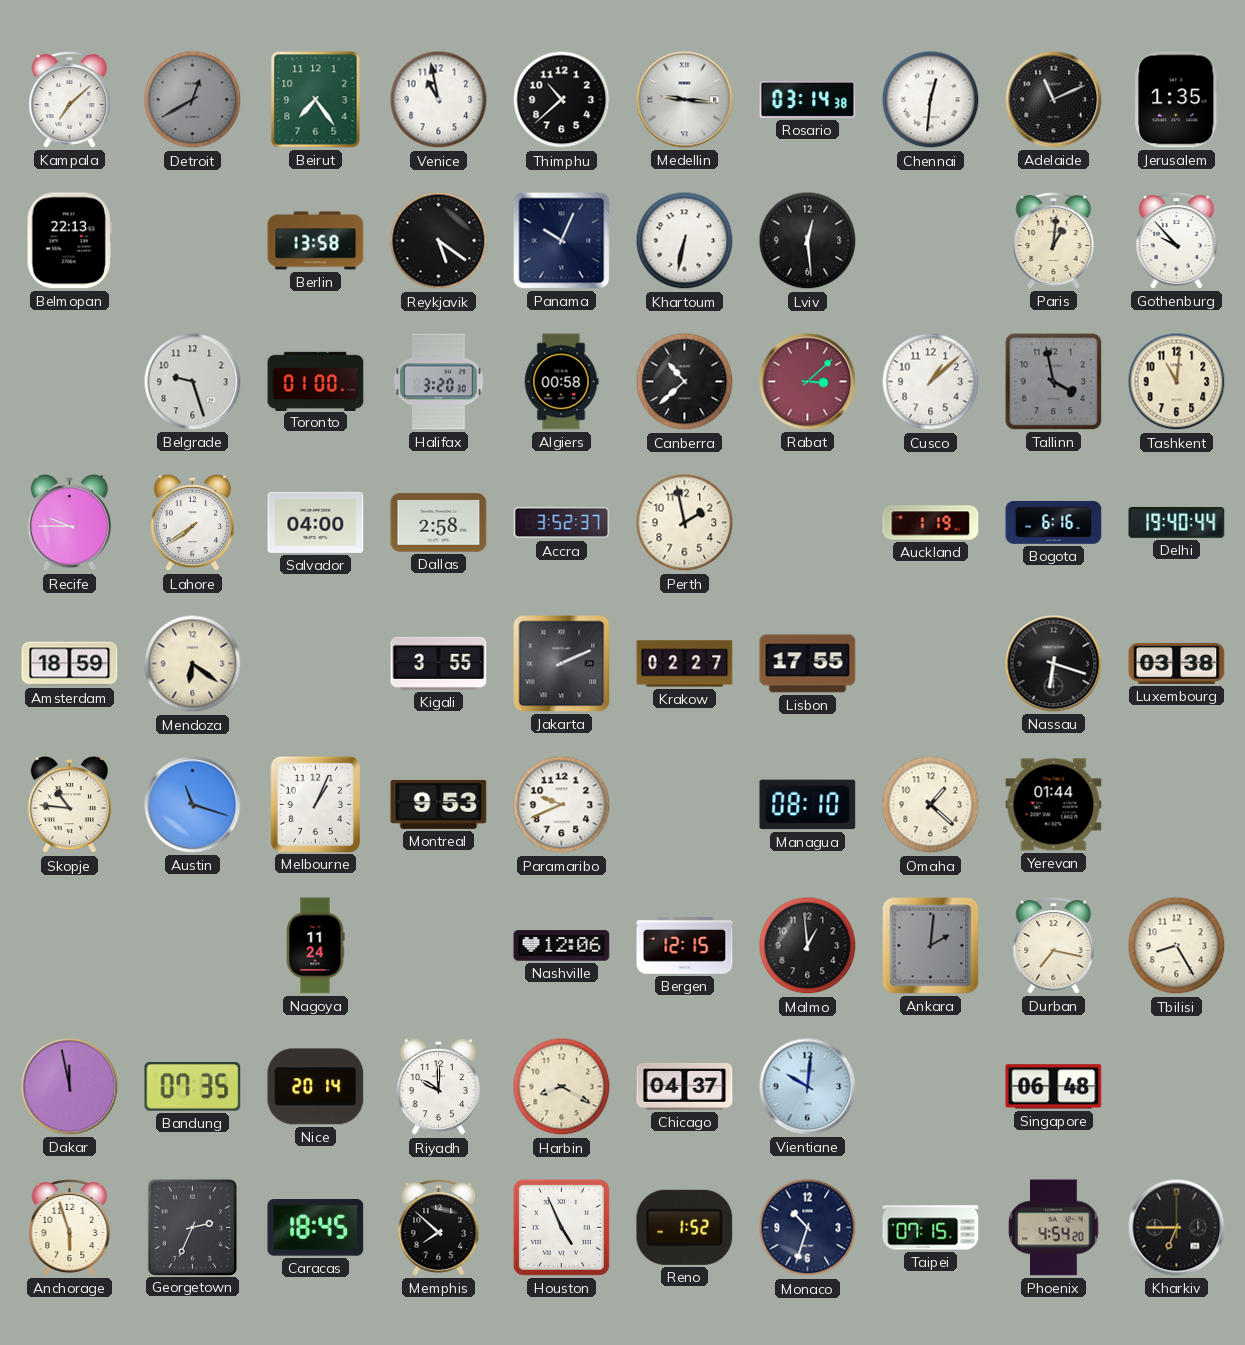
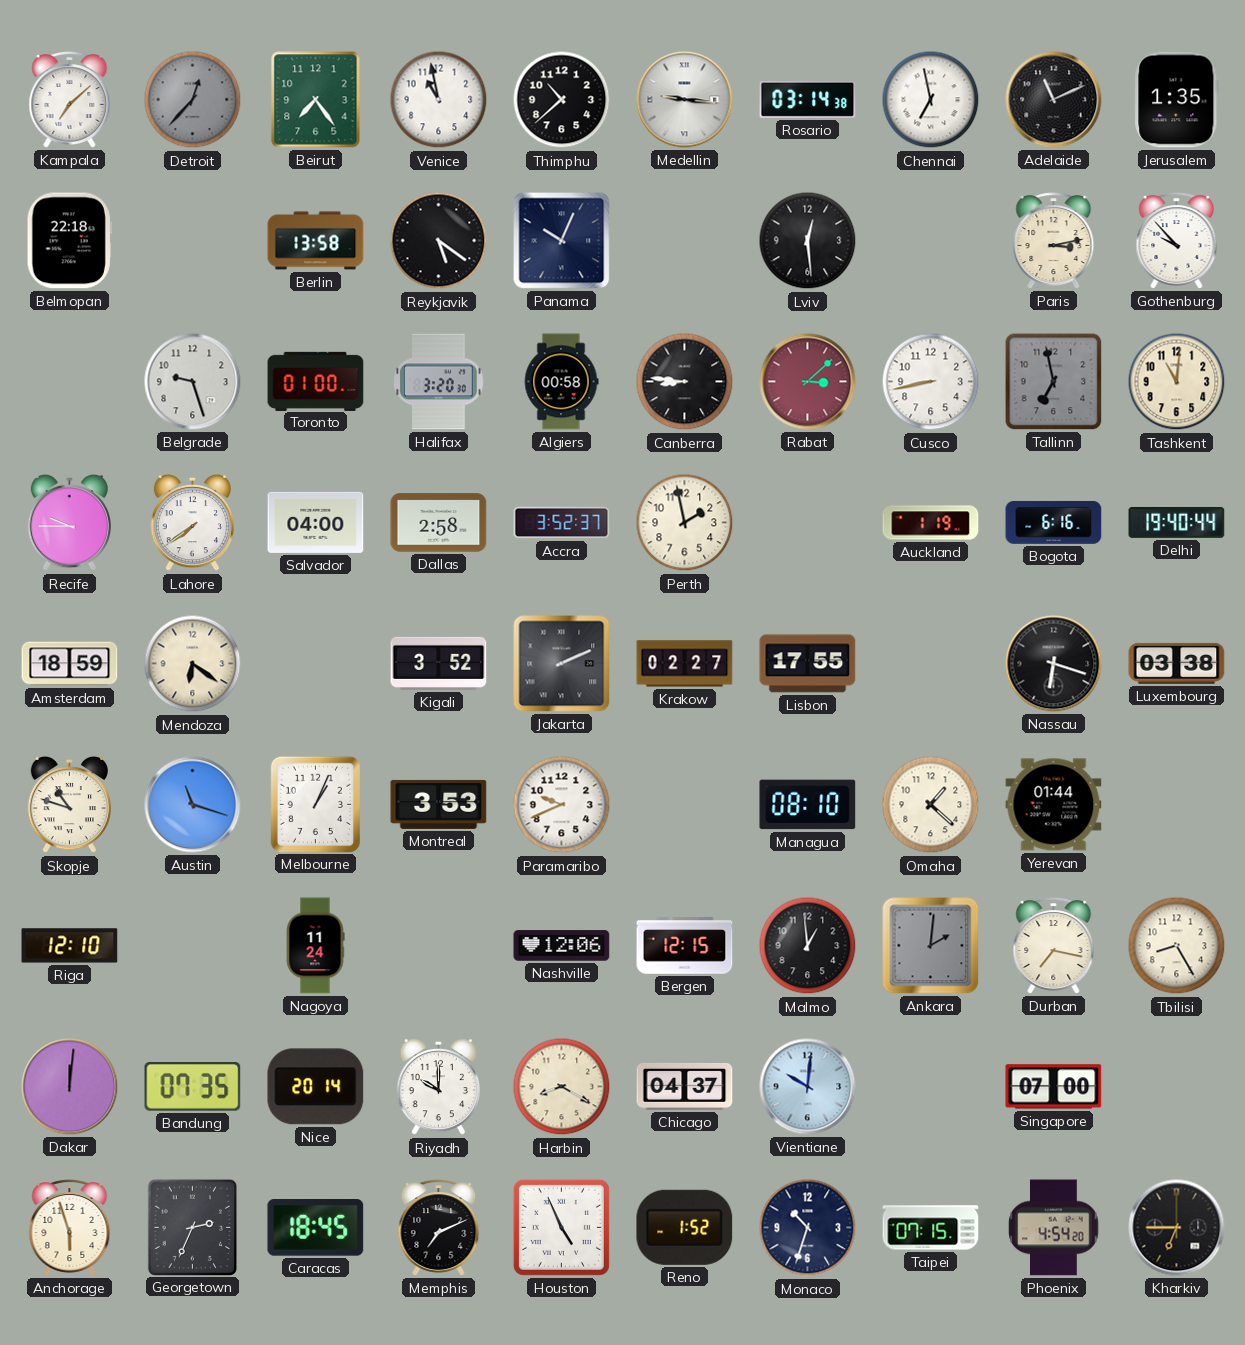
Detroit: 12:40 -> 12:37
Chennai: 12:31 -> 6:58
Belmopan: 22:13 -> 22:18
Khartoum: 6:32 -> none
Paris: 1:01 -> 3:13
Canberra: 10:38 -> 8:46
Cusco: 1:08 -> 8:43
Tallinn: 3:58 -> 6:58
Kigali: 3:55 -> 3:52
Skopje: 10:46 -> 10:48
Montreal: 9:53 -> 3:53
Riga: none -> 12:10
Dakar: 11:58 -> 12:01
Singapore: 06:48 -> 07:00
Memphis: 7:52 -> 7:11
